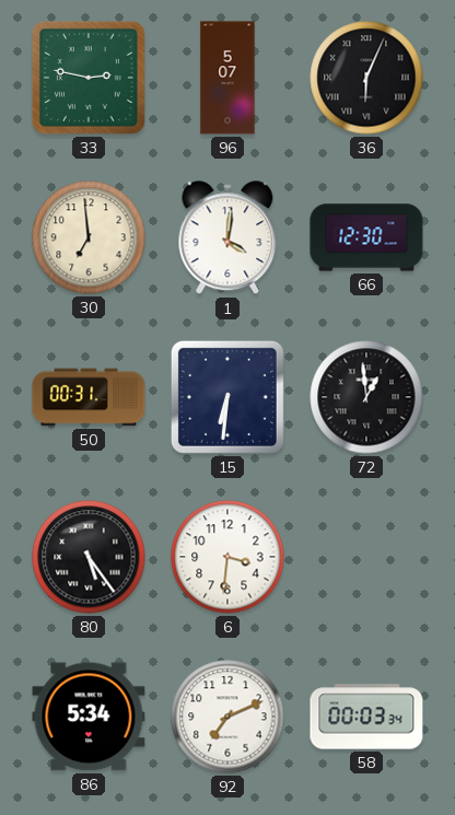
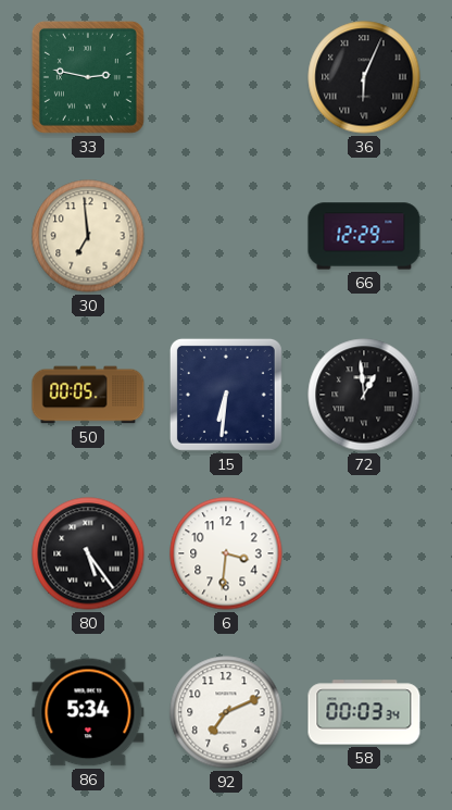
96: 5:07 -> none
1: 4:01 -> none
66: 12:30 -> 12:29
50: 00:31 -> 00:05
